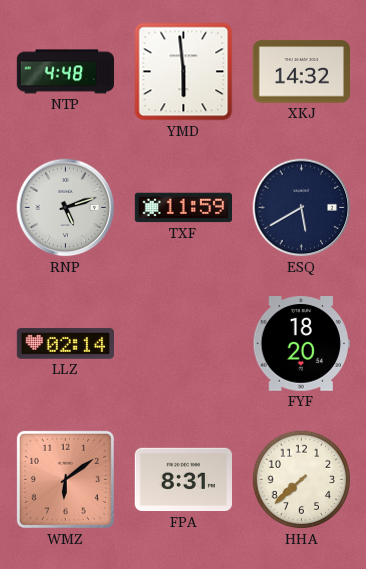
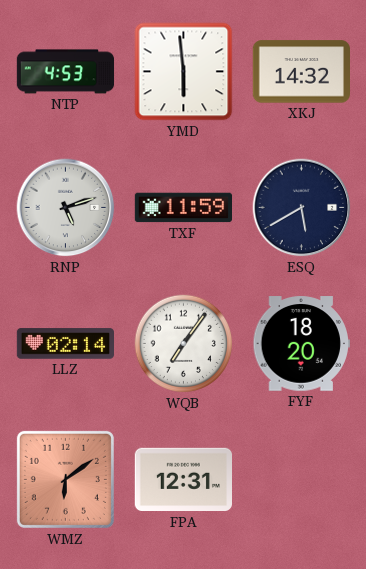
NTP: 4:48 -> 4:53
WQB: none -> 7:06
FPA: 8:31 -> 12:31
HHA: 7:38 -> none
